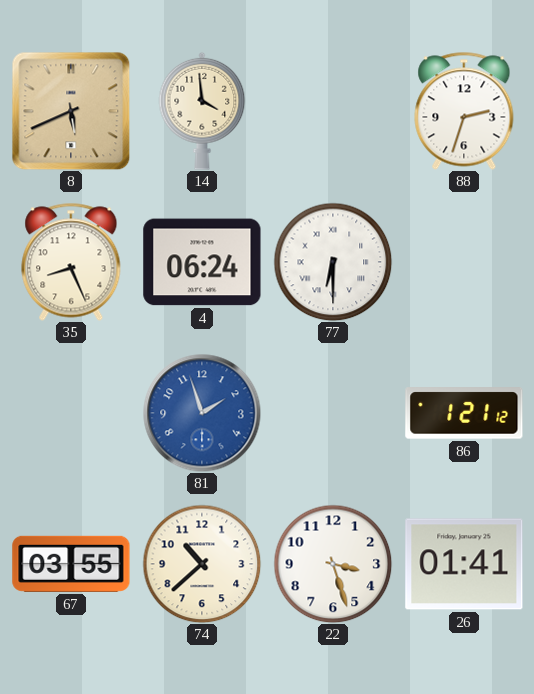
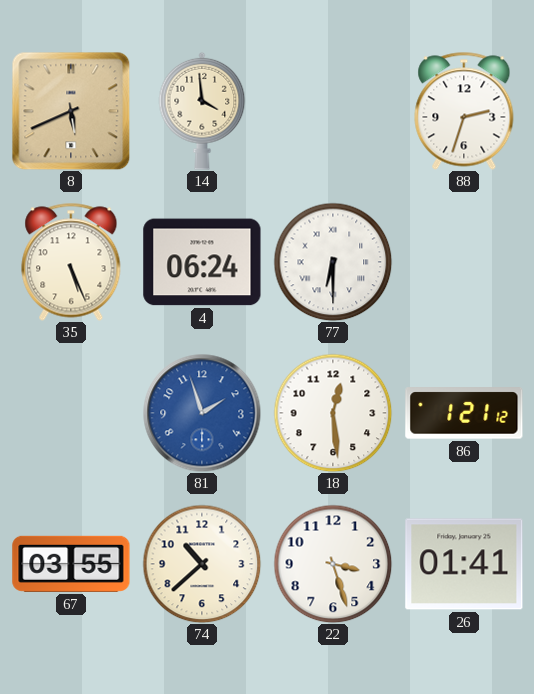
35: 8:26 -> 5:26
18: none -> 12:29
